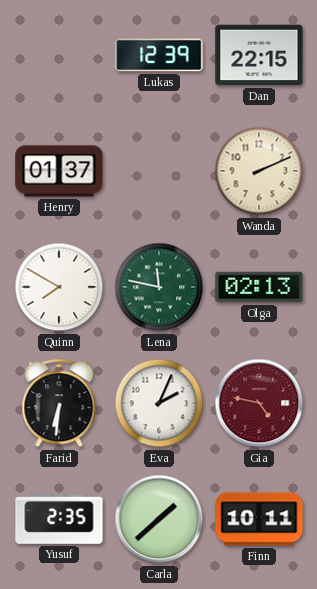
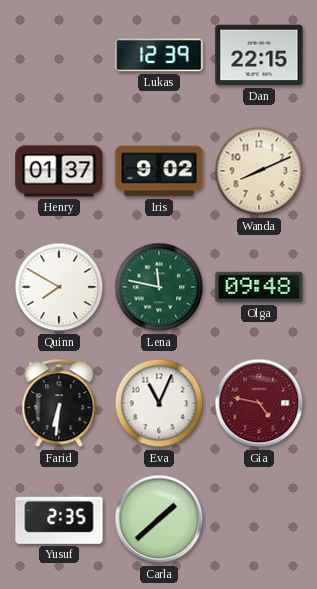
Iris: none -> 9:02
Wanda: 2:11 -> 8:11
Olga: 02:13 -> 09:48
Eva: 2:04 -> 11:04
Finn: 10:11 -> none
